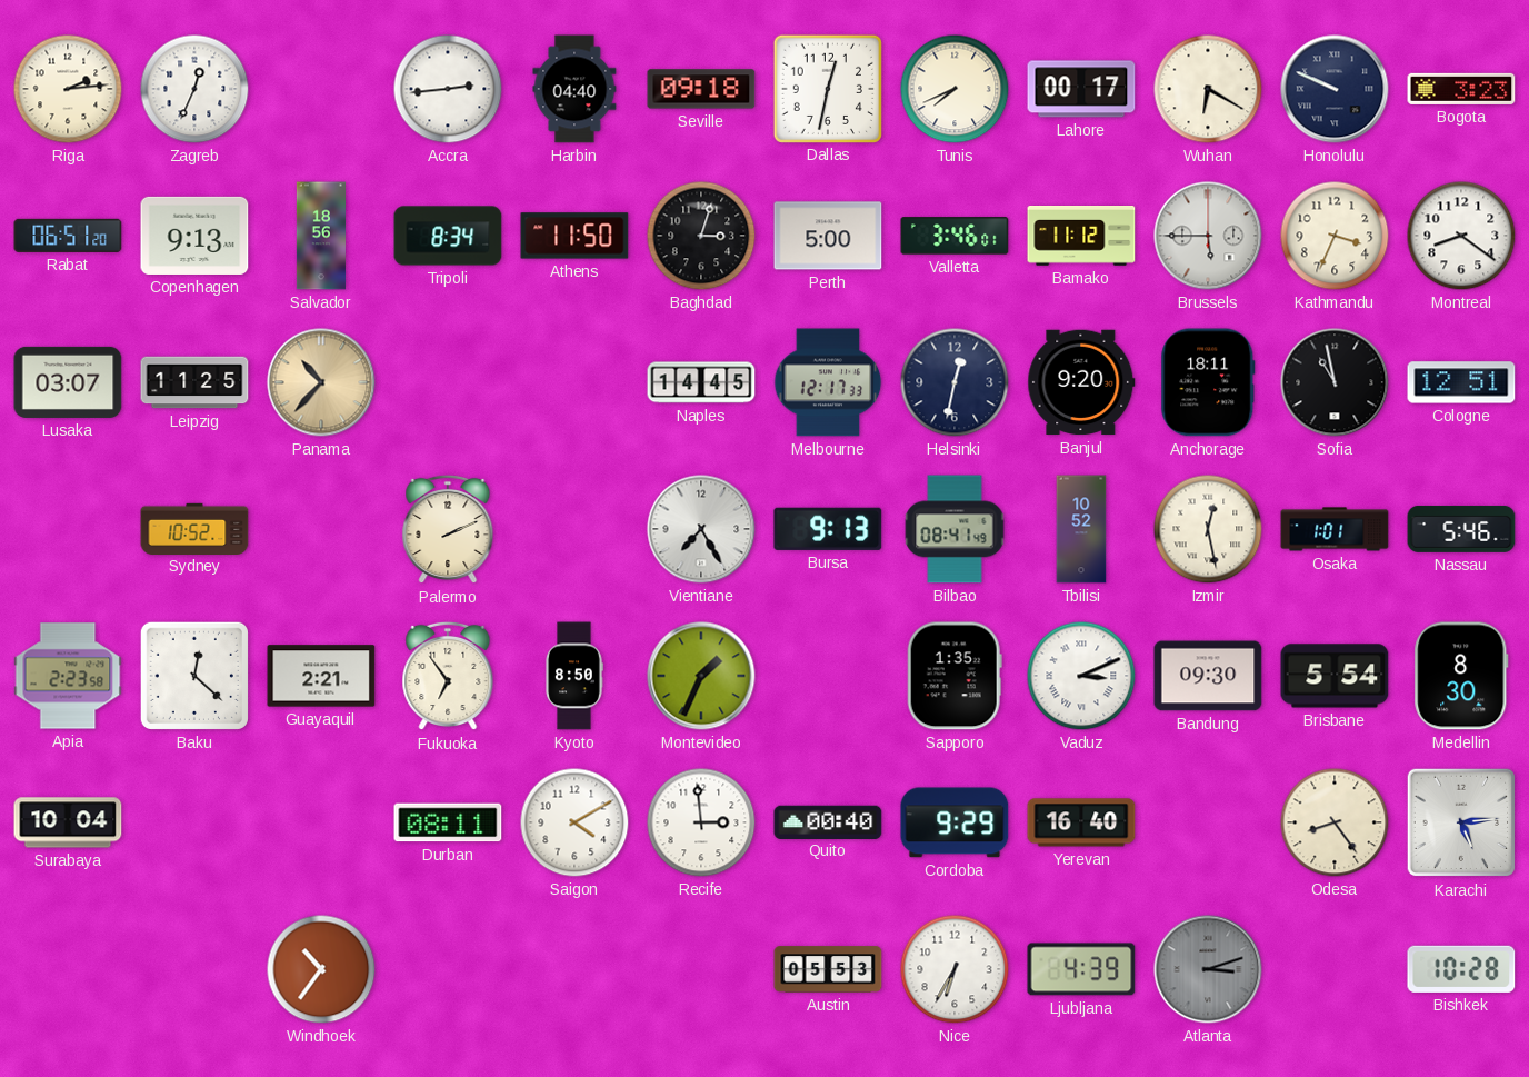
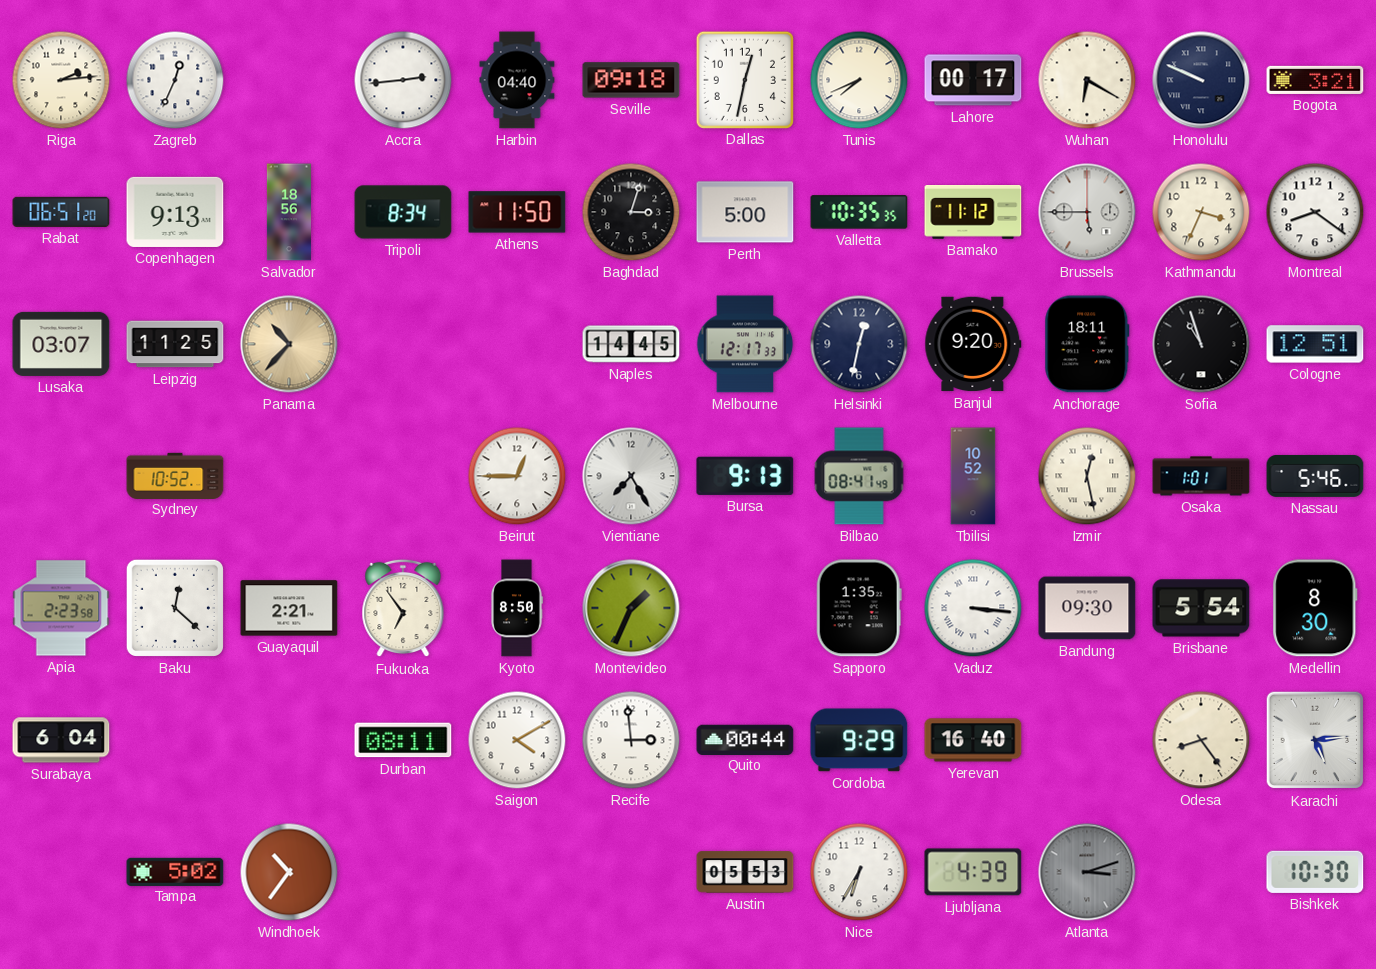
Bogota: 3:23 -> 3:21
Valletta: 3:46 -> 10:35
Sofia: 10:58 -> 10:57
Palermo: 2:11 -> none
Beirut: none -> 12:45
Vaduz: 3:11 -> 3:16
Surabaya: 10:04 -> 6:04
Quito: 00:40 -> 00:44
Tampa: none -> 5:02
Bishkek: 10:28 -> 10:30
